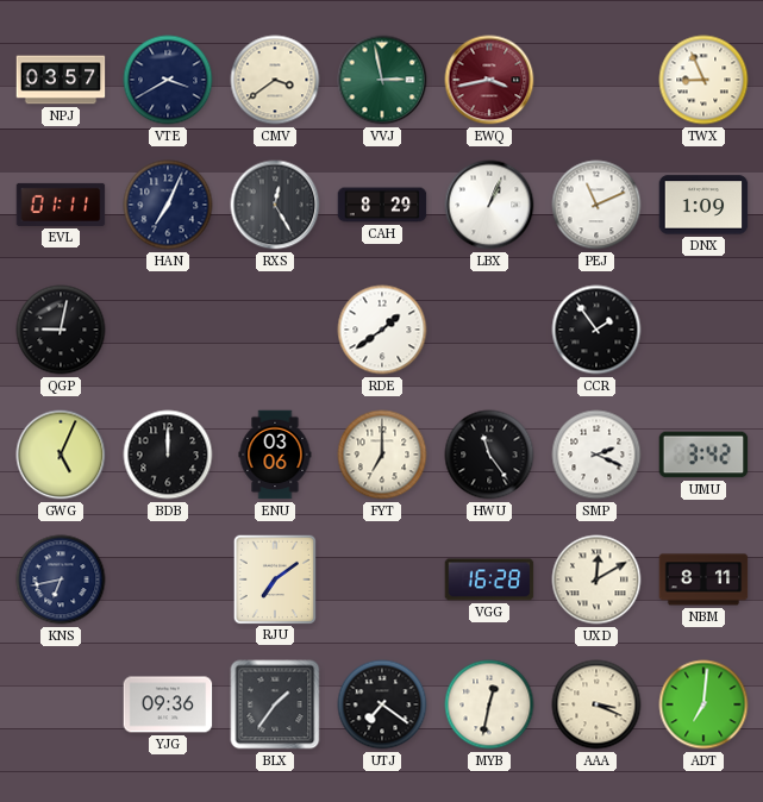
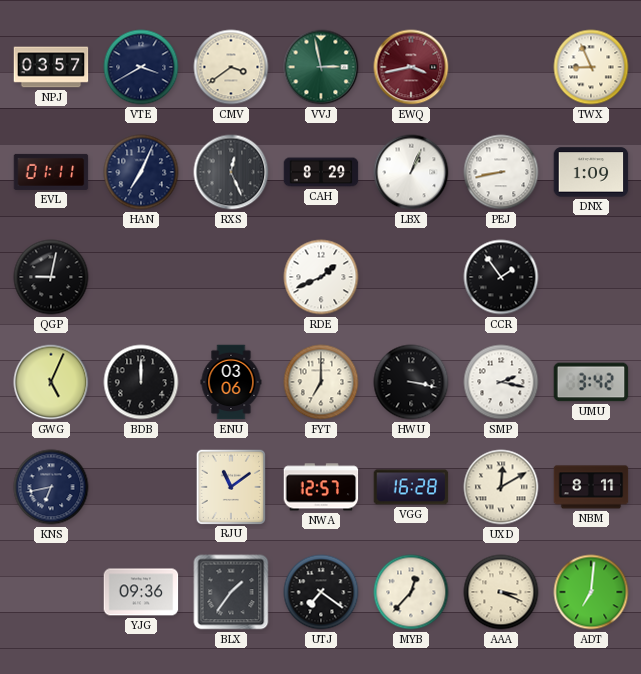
RXS: 12:25 -> 12:26
PEJ: 11:11 -> 8:43
RDE: 1:39 -> 1:41
HWU: 11:24 -> 3:17
SMP: 2:19 -> 2:17
RJU: 7:09 -> 11:09
NWA: none -> 12:57
MYB: 12:32 -> 12:37
